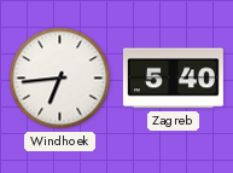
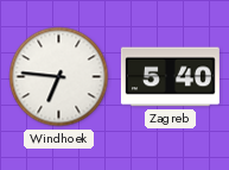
Windhoek: 6:44 -> 6:46
